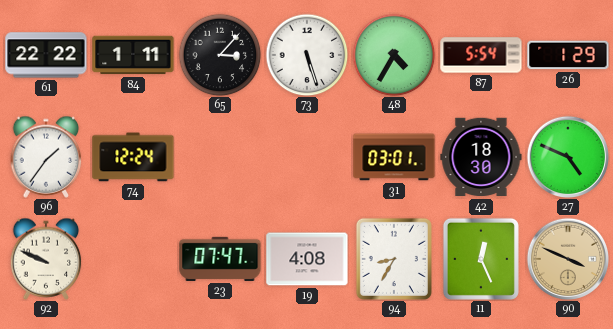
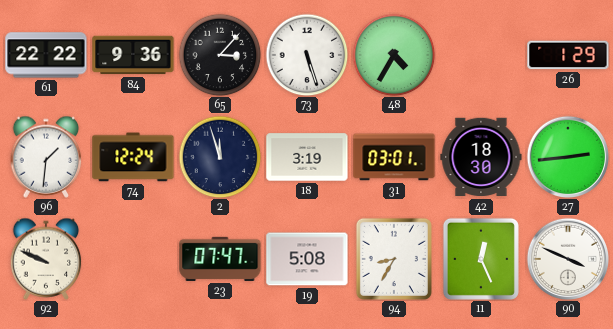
84: 1:11 -> 9:36
87: 5:54 -> none
96: 1:36 -> 1:31
2: none -> 11:57
18: none -> 3:19
27: 4:49 -> 2:44
19: 4:08 -> 5:08
90 dial: champagne -> white
